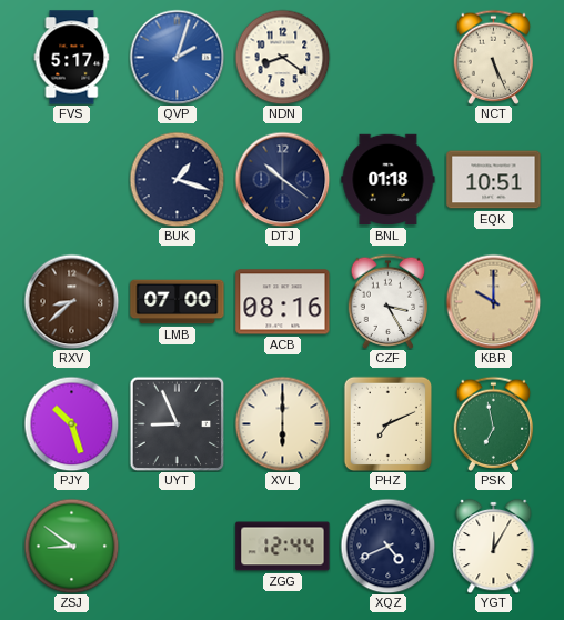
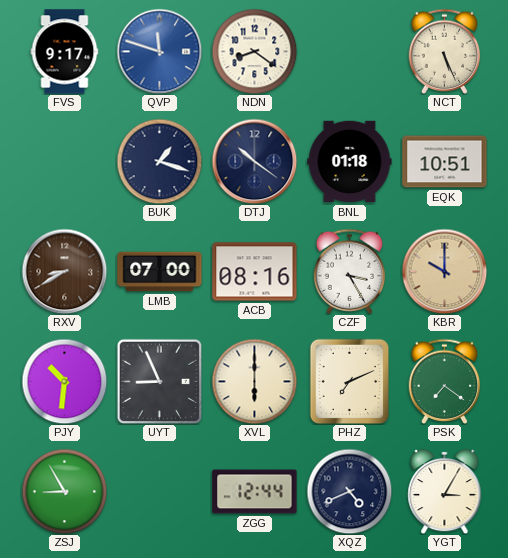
FVS: 5:17 -> 9:17
QVP: 2:03 -> 11:48
RXV: 8:38 -> 8:40
PJY: 10:27 -> 10:31
PSK: 6:58 -> 7:21
ZSJ: 8:51 -> 8:55
YGT: 12:05 -> 3:05
